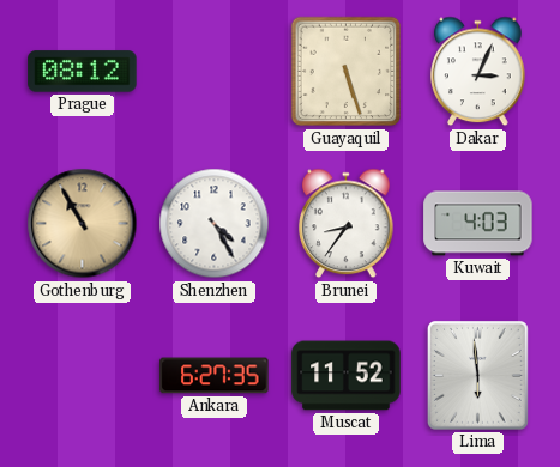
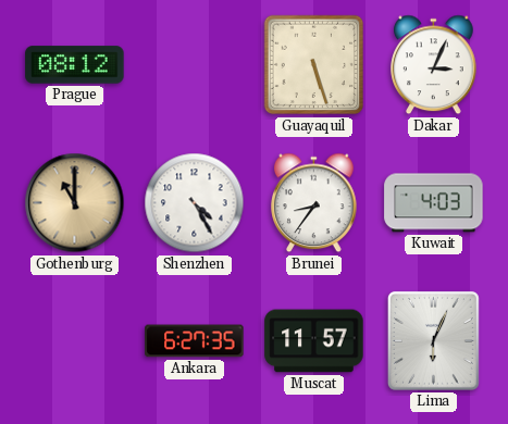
Gothenburg: 10:55 -> 11:00
Muscat: 11:52 -> 11:57
Lima: 5:59 -> 6:04
